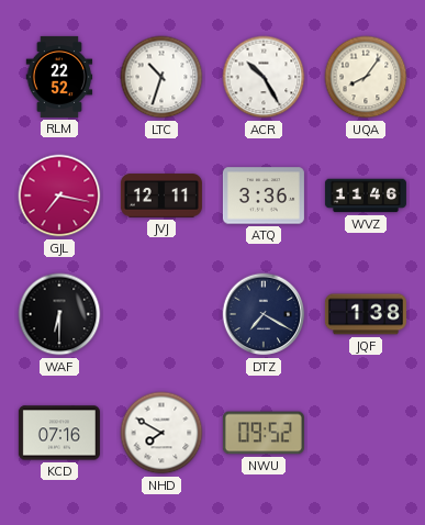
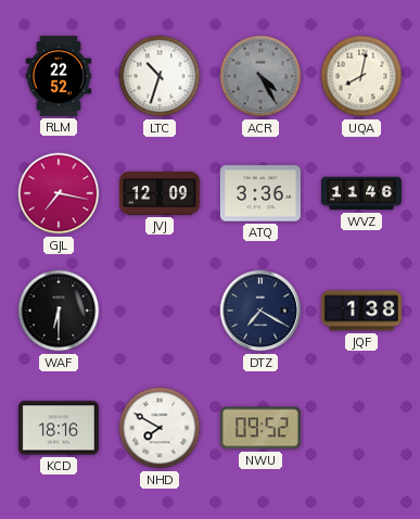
ACR: 10:25 -> 4:25
ACR dial: white -> grey
UQA: 8:06 -> 8:02
JVJ: 12:11 -> 12:09
KCD: 07:16 -> 18:16
